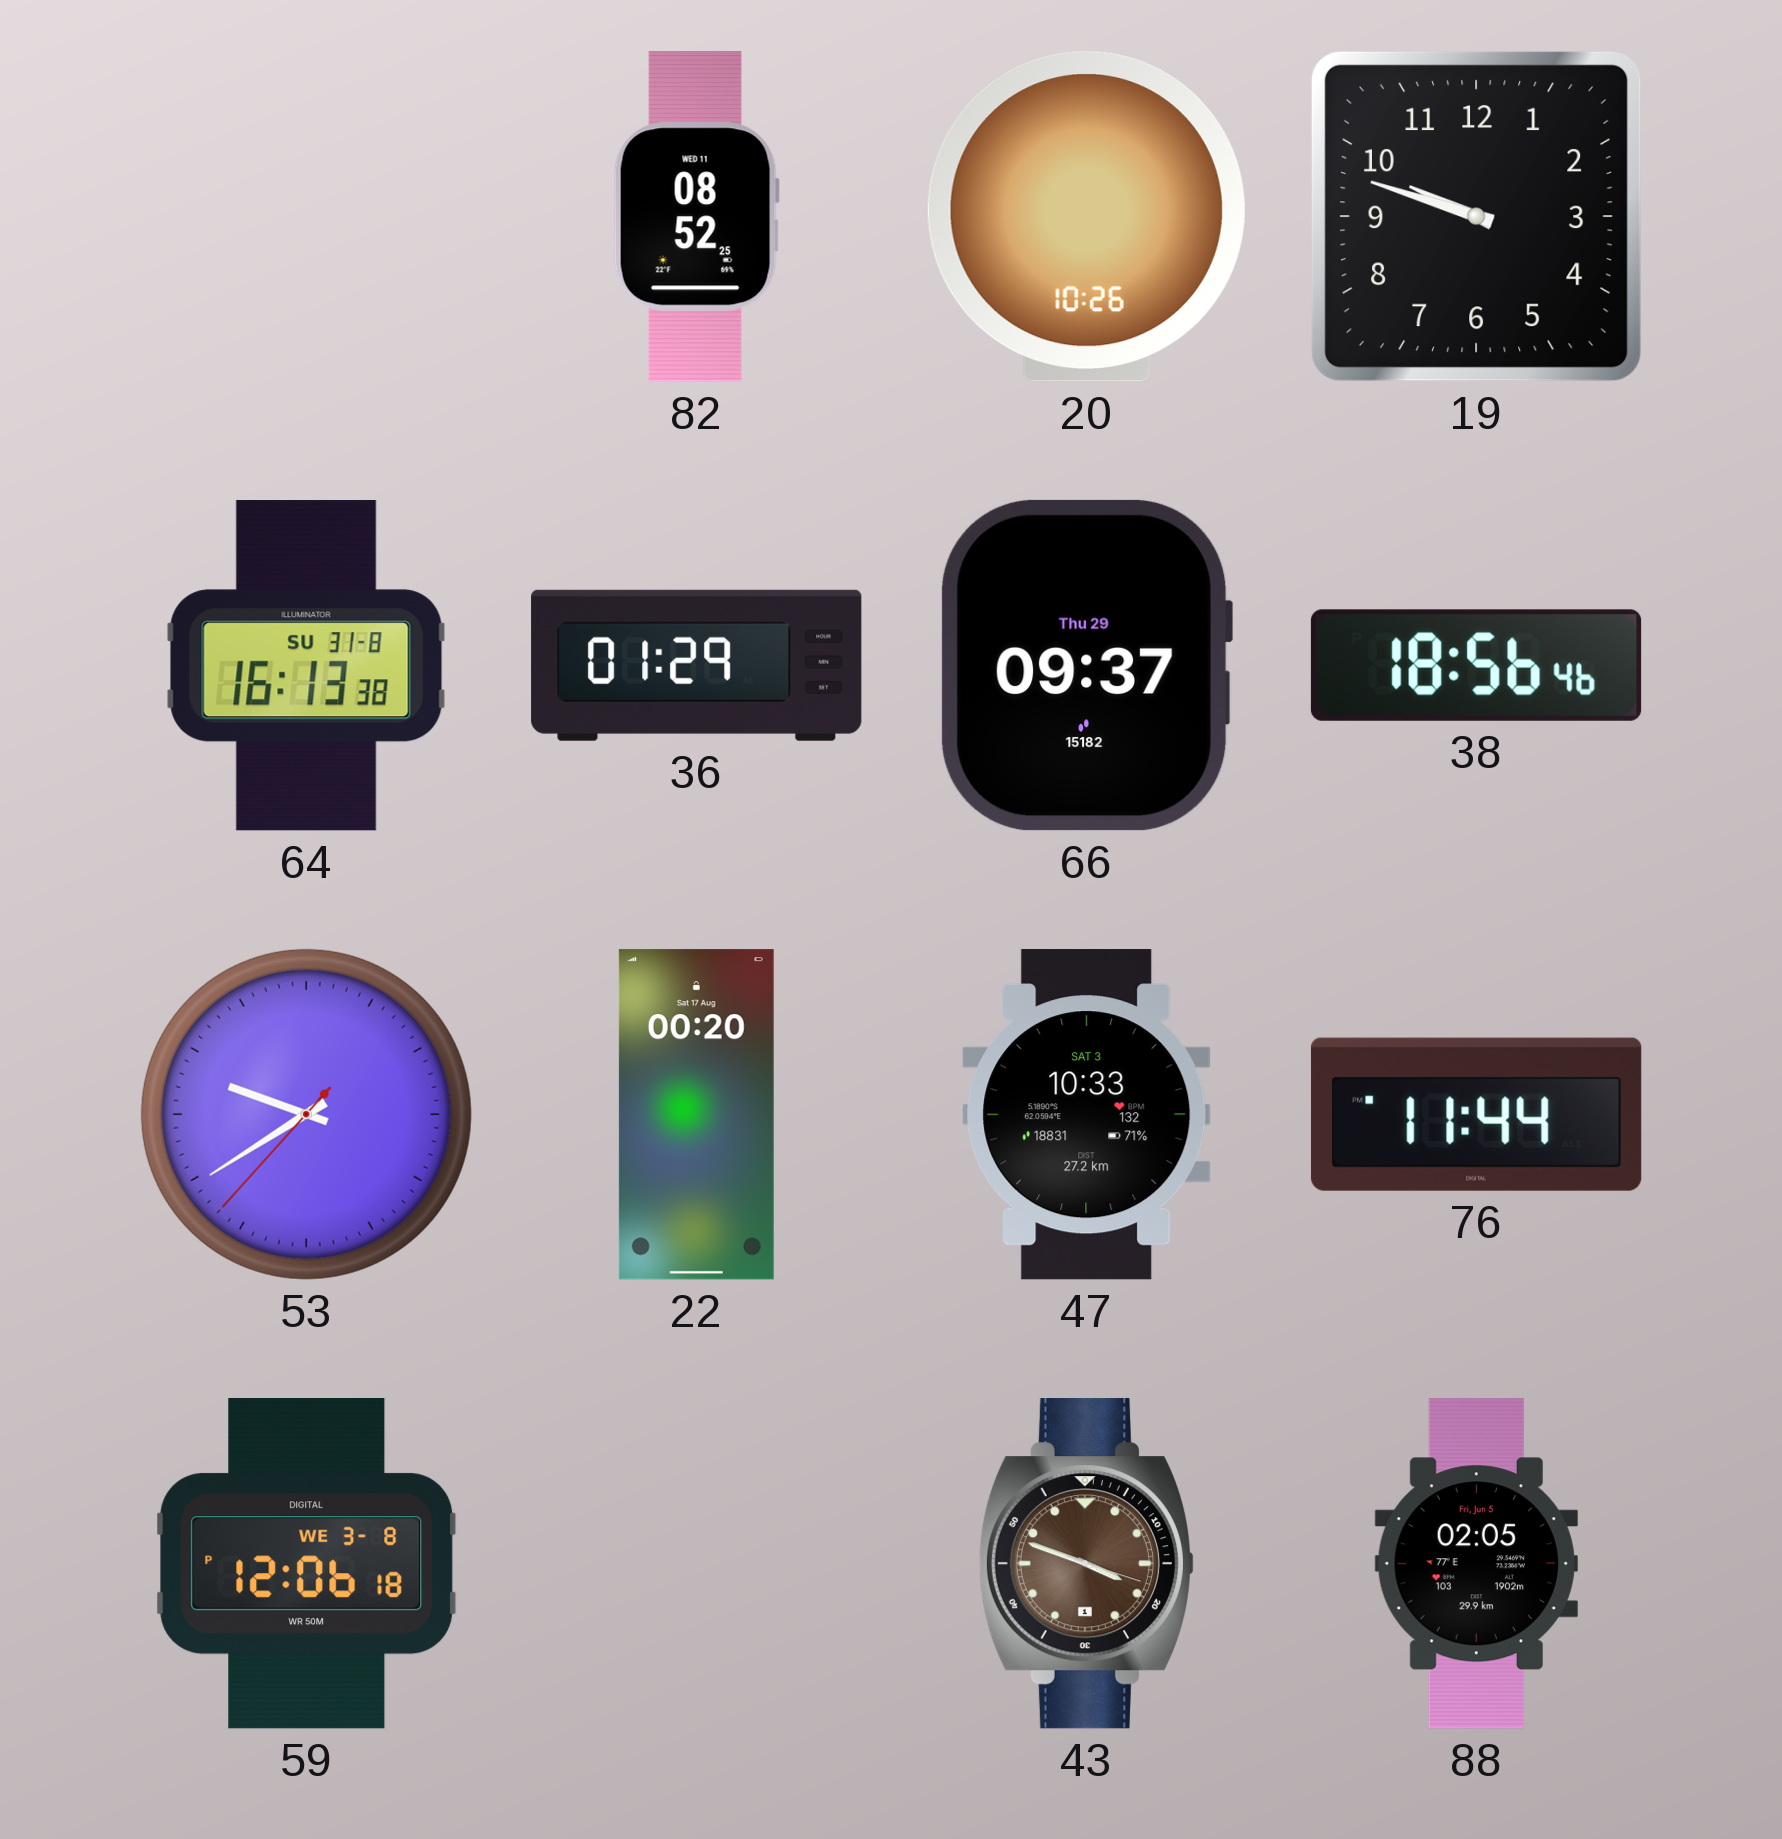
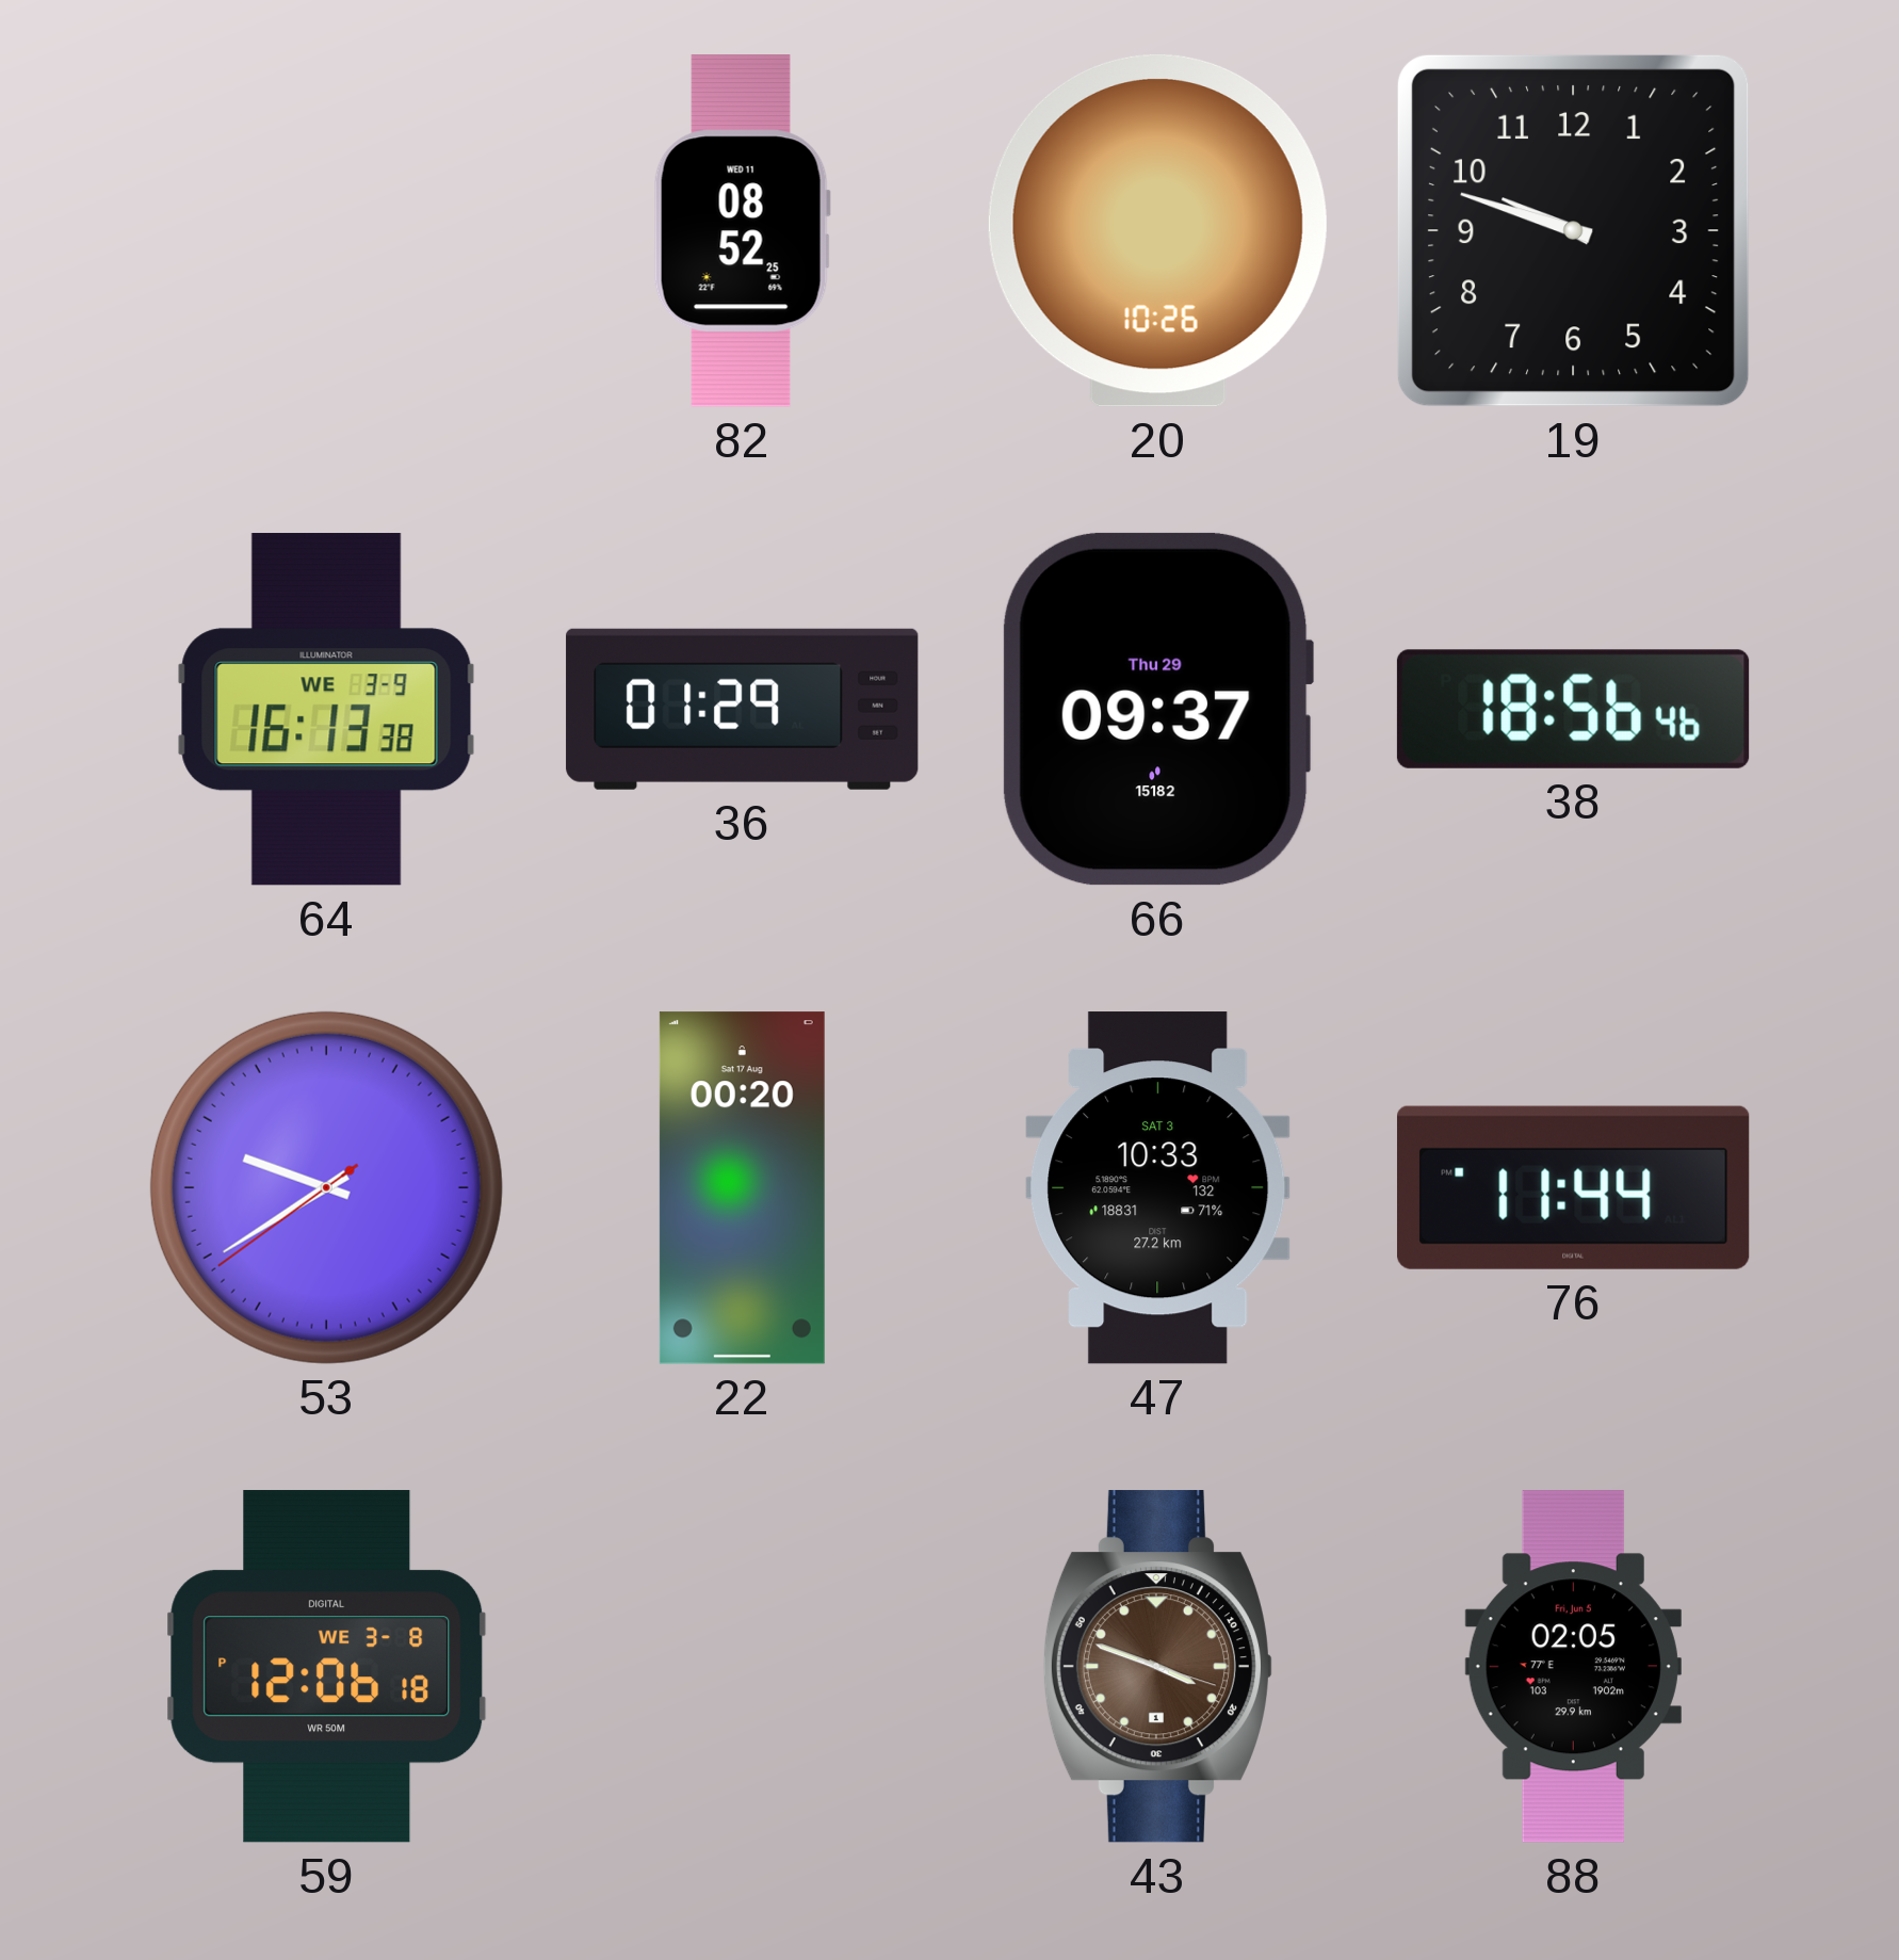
64 date: SU 31-8 -> WE 3-9
53: 9:39:37 -> 9:39:39
